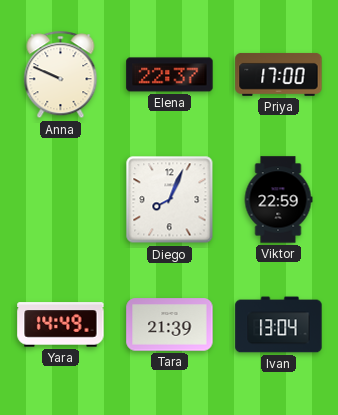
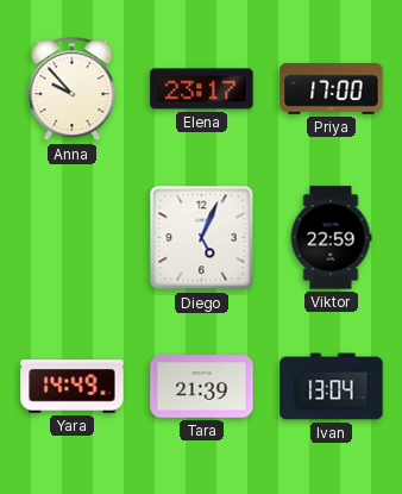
Anna: 9:49 -> 9:53
Elena: 22:37 -> 23:17
Diego: 8:04 -> 5:04
